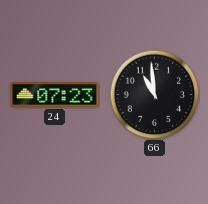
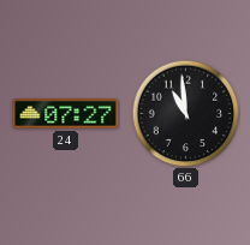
24: 07:23 -> 07:27
